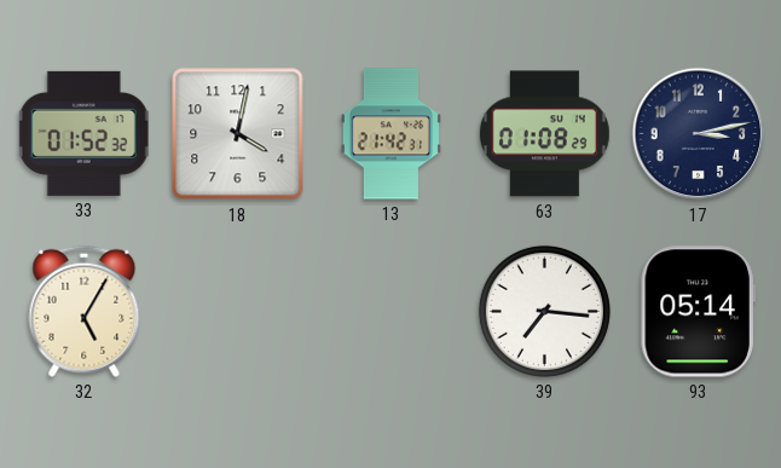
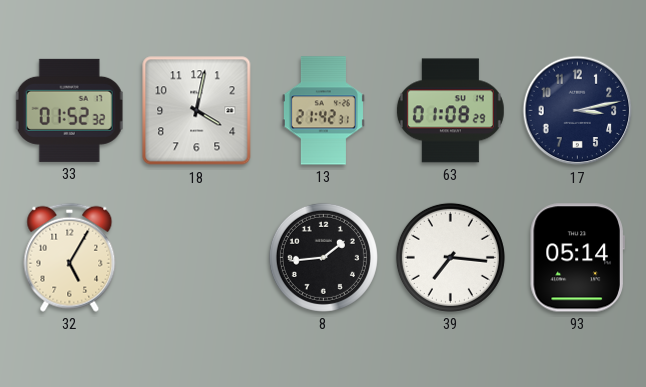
8: none -> 1:44
